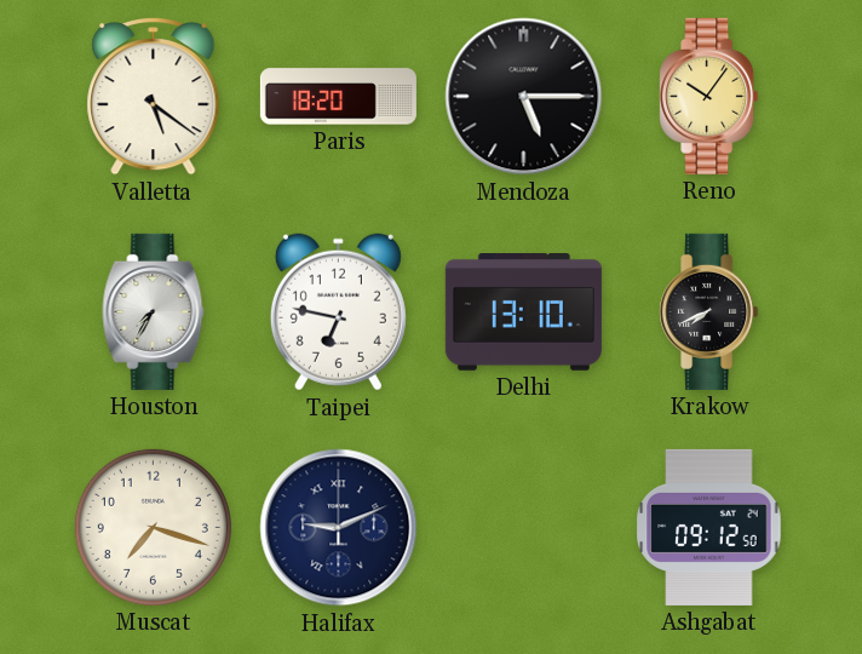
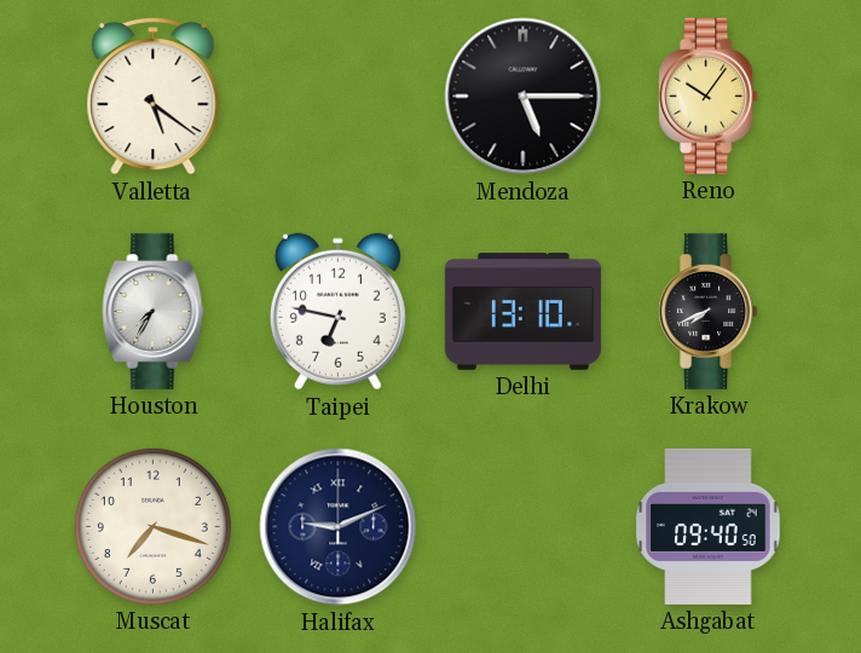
Paris: 18:20 -> none
Ashgabat: 09:12 -> 09:40
